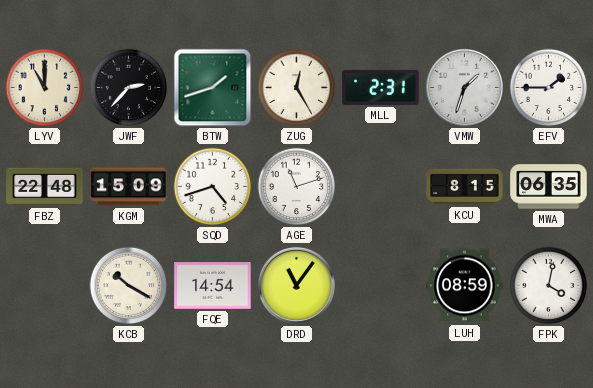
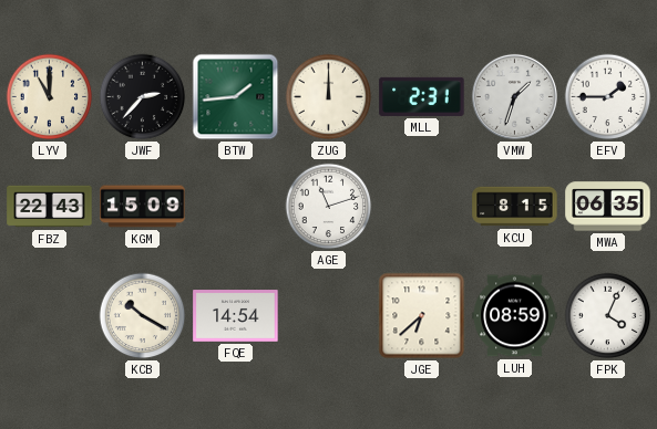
BTW: 1:42 -> 1:44
ZUG: 12:25 -> 12:00
FBZ: 22:48 -> 22:43
SQD: 4:42 -> none
DRD: 11:06 -> none
JGE: none -> 6:38
FPK: 4:02 -> 4:04
